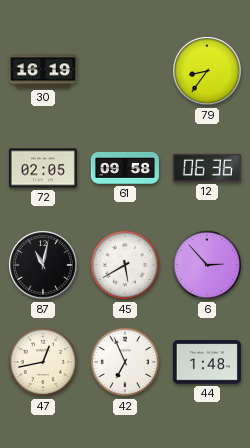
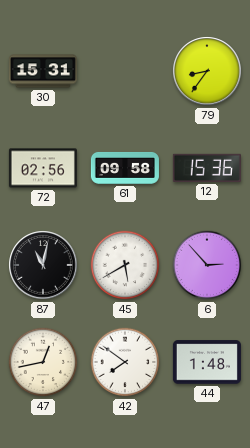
30: 16:19 -> 15:31
72: 02:05 -> 02:56
12: 06:36 -> 15:36
42: 6:56 -> 7:51
